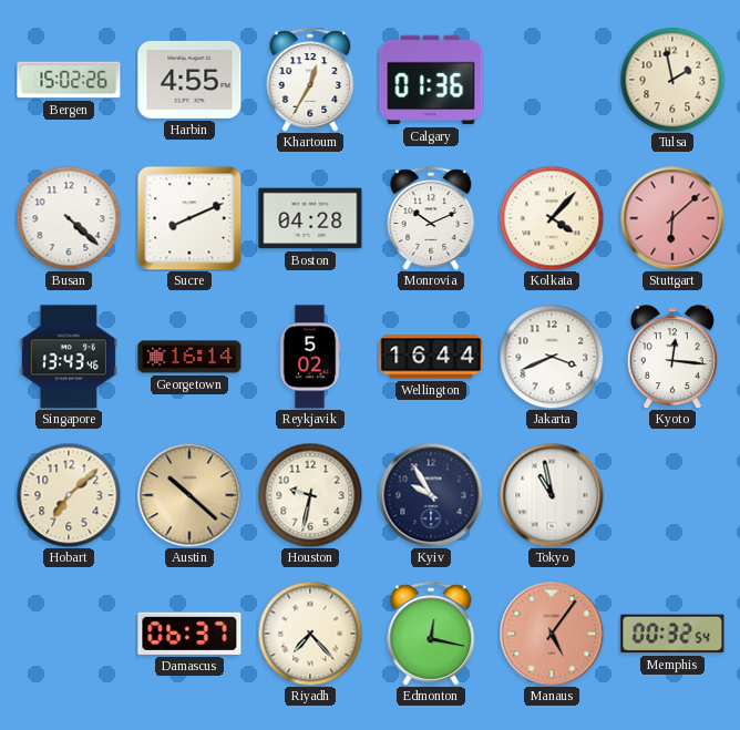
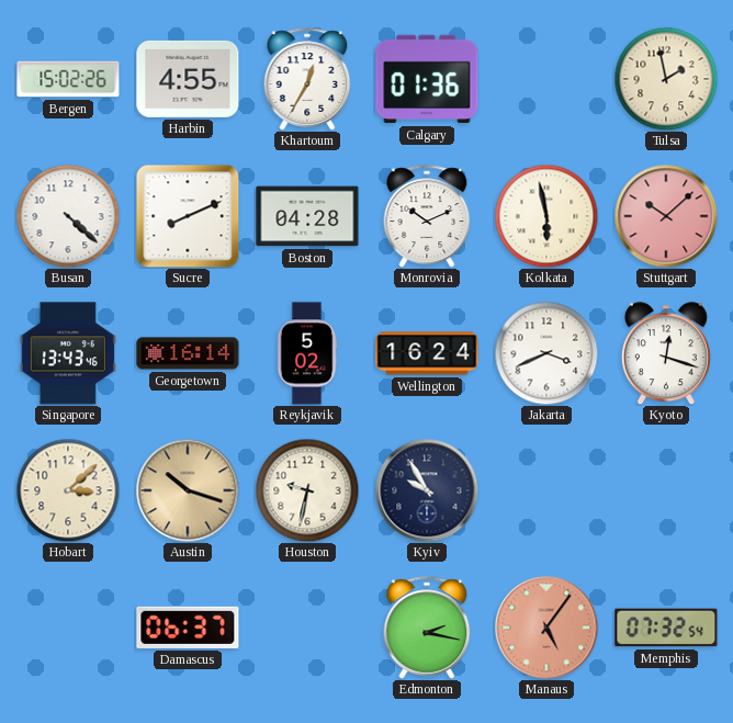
Kolkata: 4:07 -> 5:58
Stuttgart: 6:08 -> 10:08
Wellington: 16:44 -> 16:24
Kyoto: 12:16 -> 12:18
Hobart: 7:08 -> 3:08
Austin: 10:22 -> 10:18
Tokyo: 10:58 -> none
Riyadh: 7:23 -> none
Edmonton: 12:17 -> 2:17
Memphis: 00:32 -> 07:32
